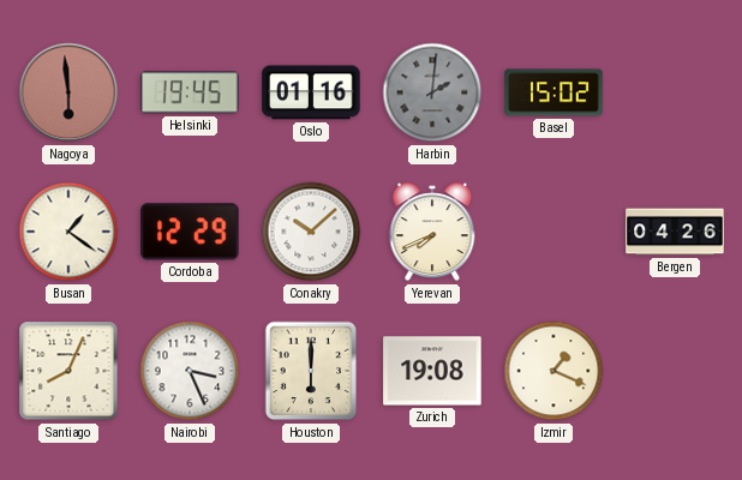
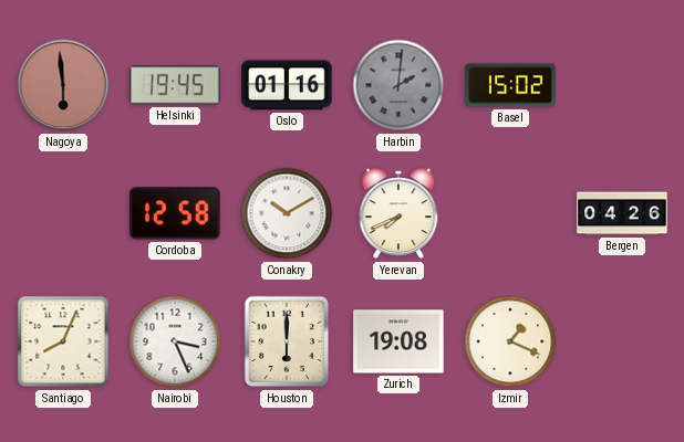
Busan: 1:21 -> none
Cordoba: 12:29 -> 12:58
Conakry: 10:08 -> 10:10
